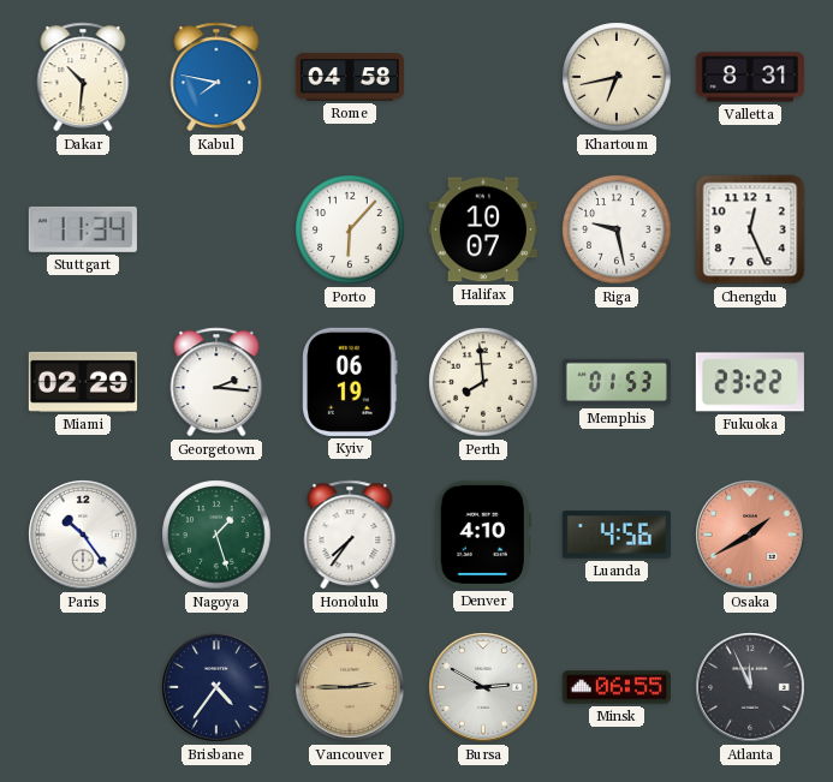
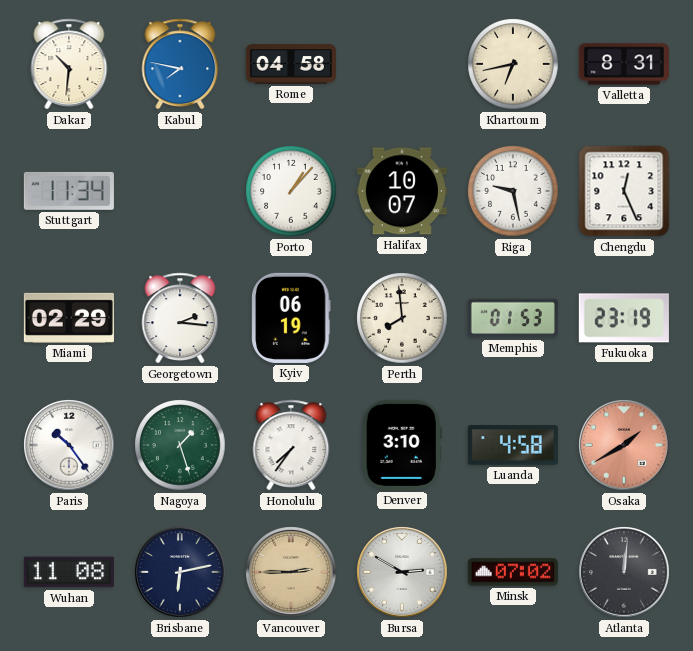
Porto: 6:07 -> 1:07
Fukuoka: 23:22 -> 23:19
Denver: 4:10 -> 3:10
Luanda: 4:56 -> 4:58
Wuhan: none -> 11:08
Brisbane: 4:36 -> 6:13
Minsk: 06:55 -> 07:02
Atlanta: 11:56 -> 12:01
